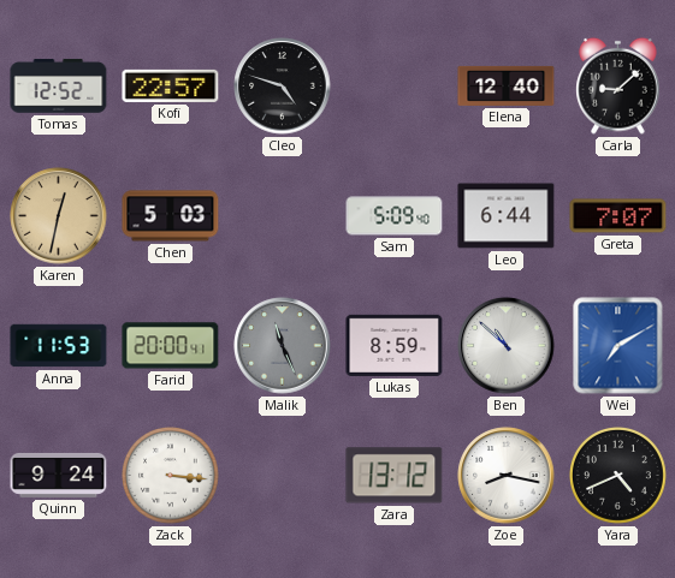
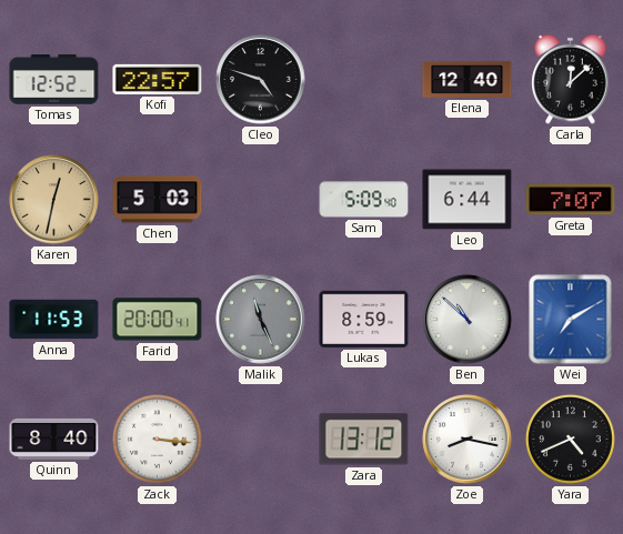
Carla: 9:08 -> 12:08
Quinn: 9:24 -> 8:40
